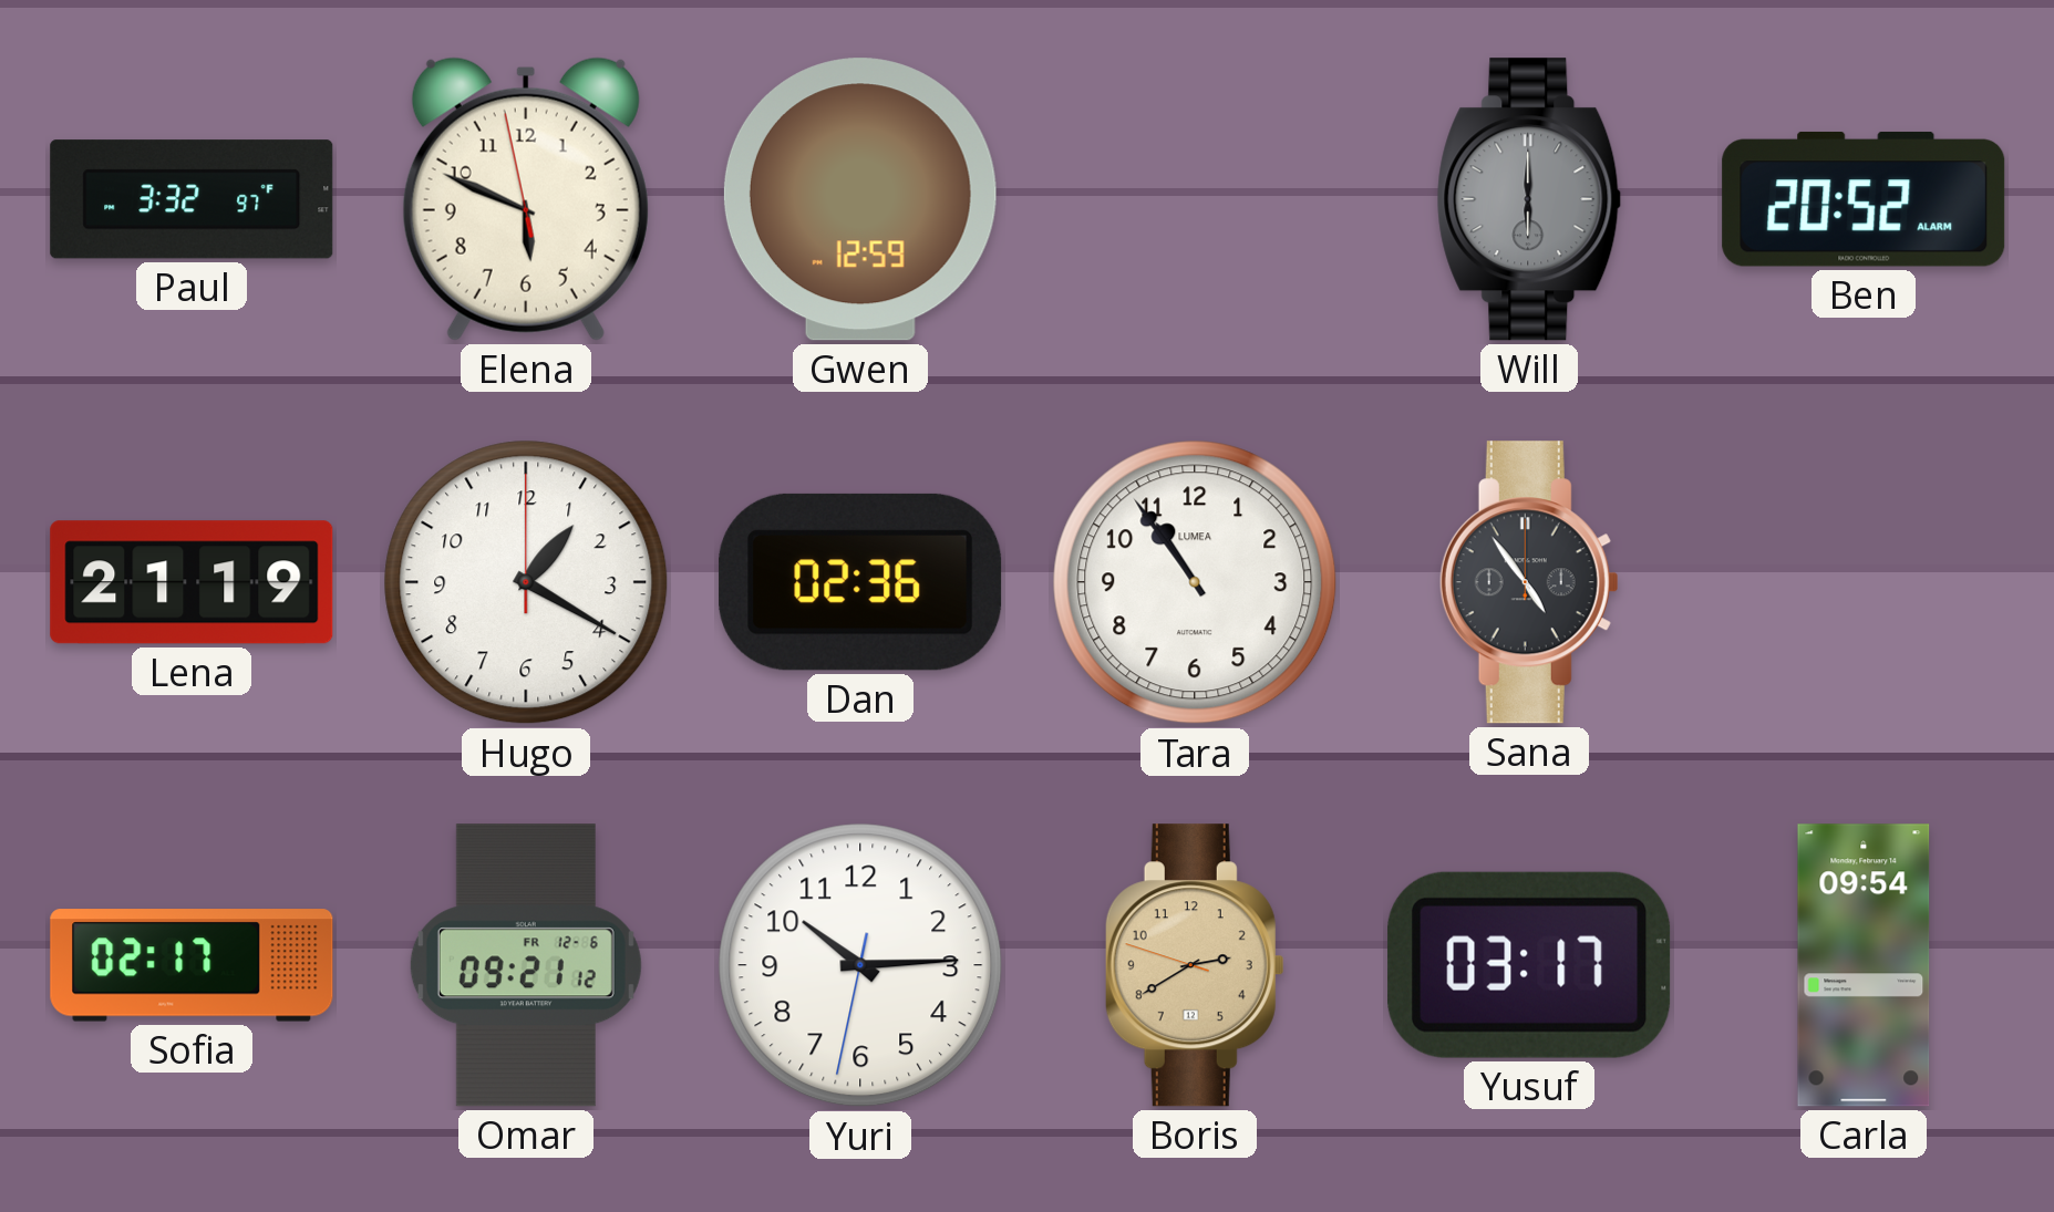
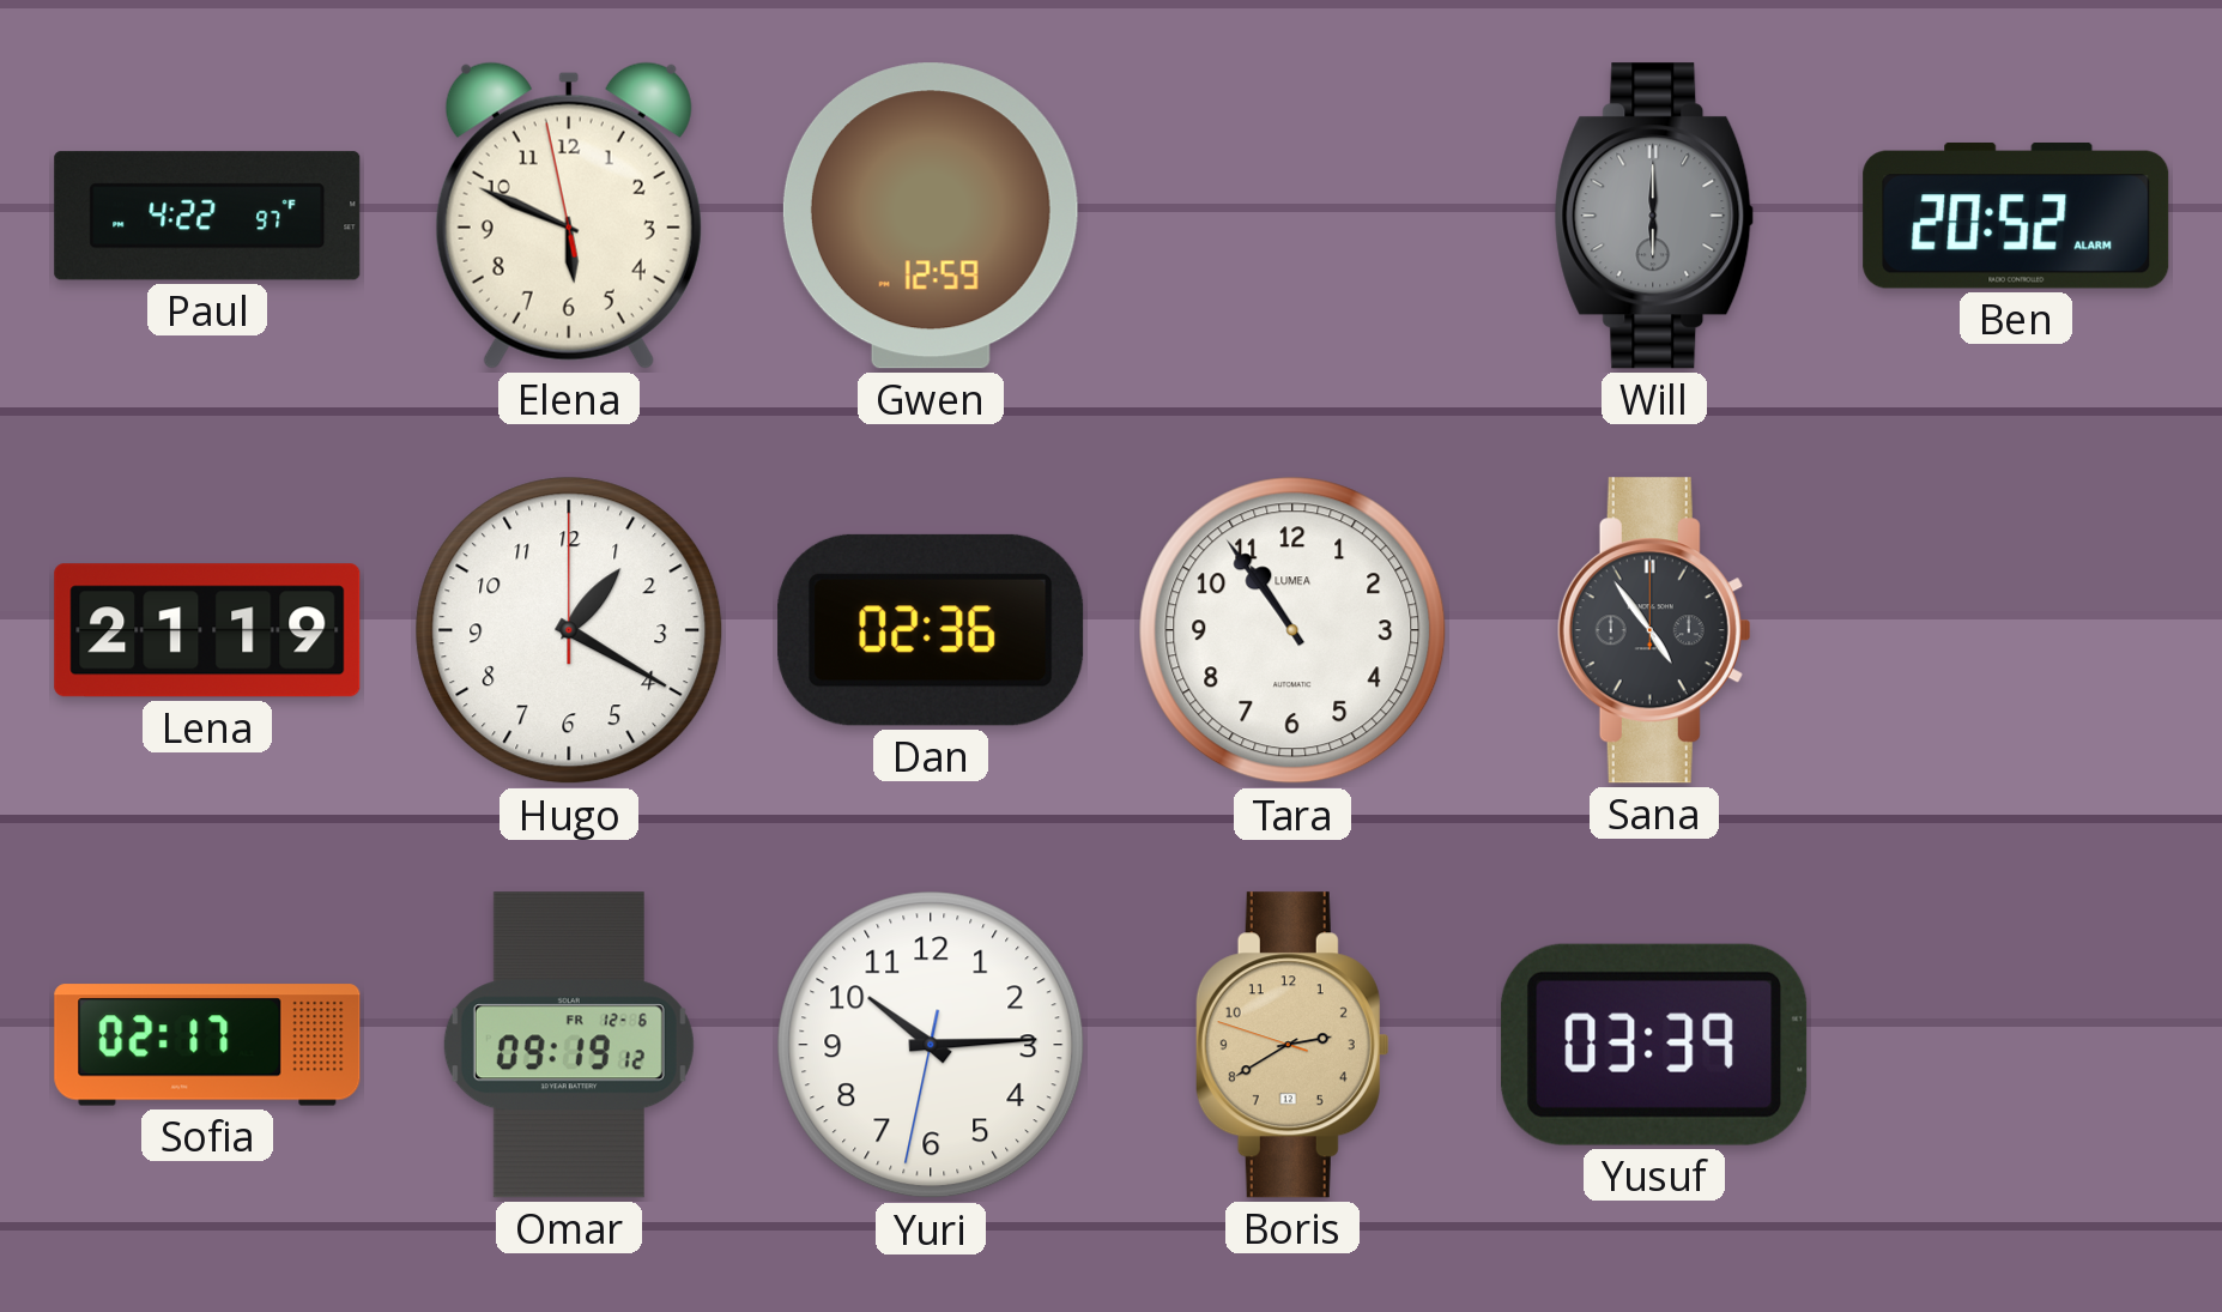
Paul: 3:32 -> 4:22
Omar: 09:21 -> 09:19
Yusuf: 03:17 -> 03:39
Carla: 09:54 -> none
